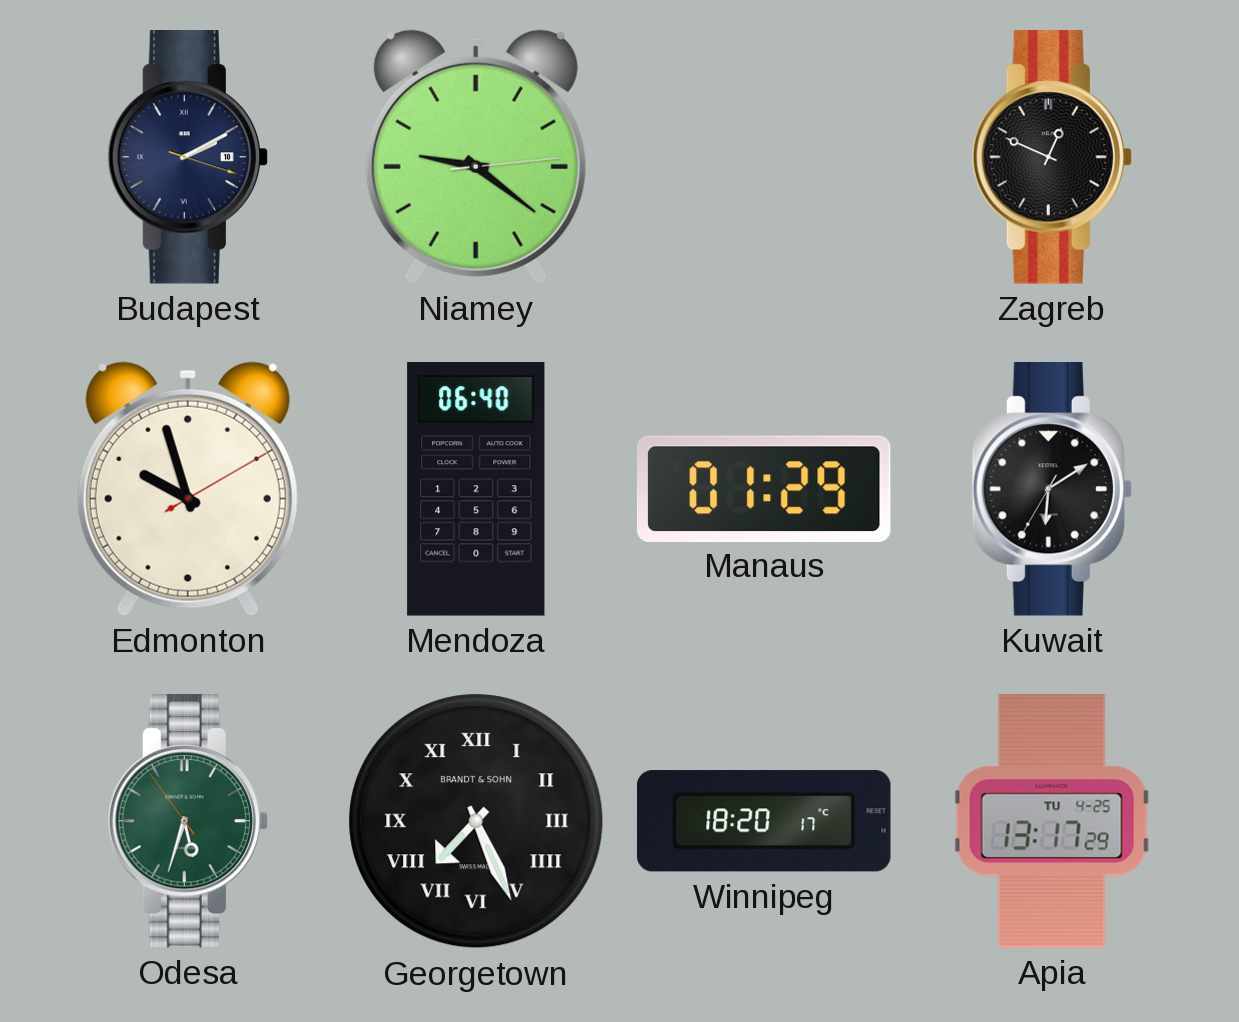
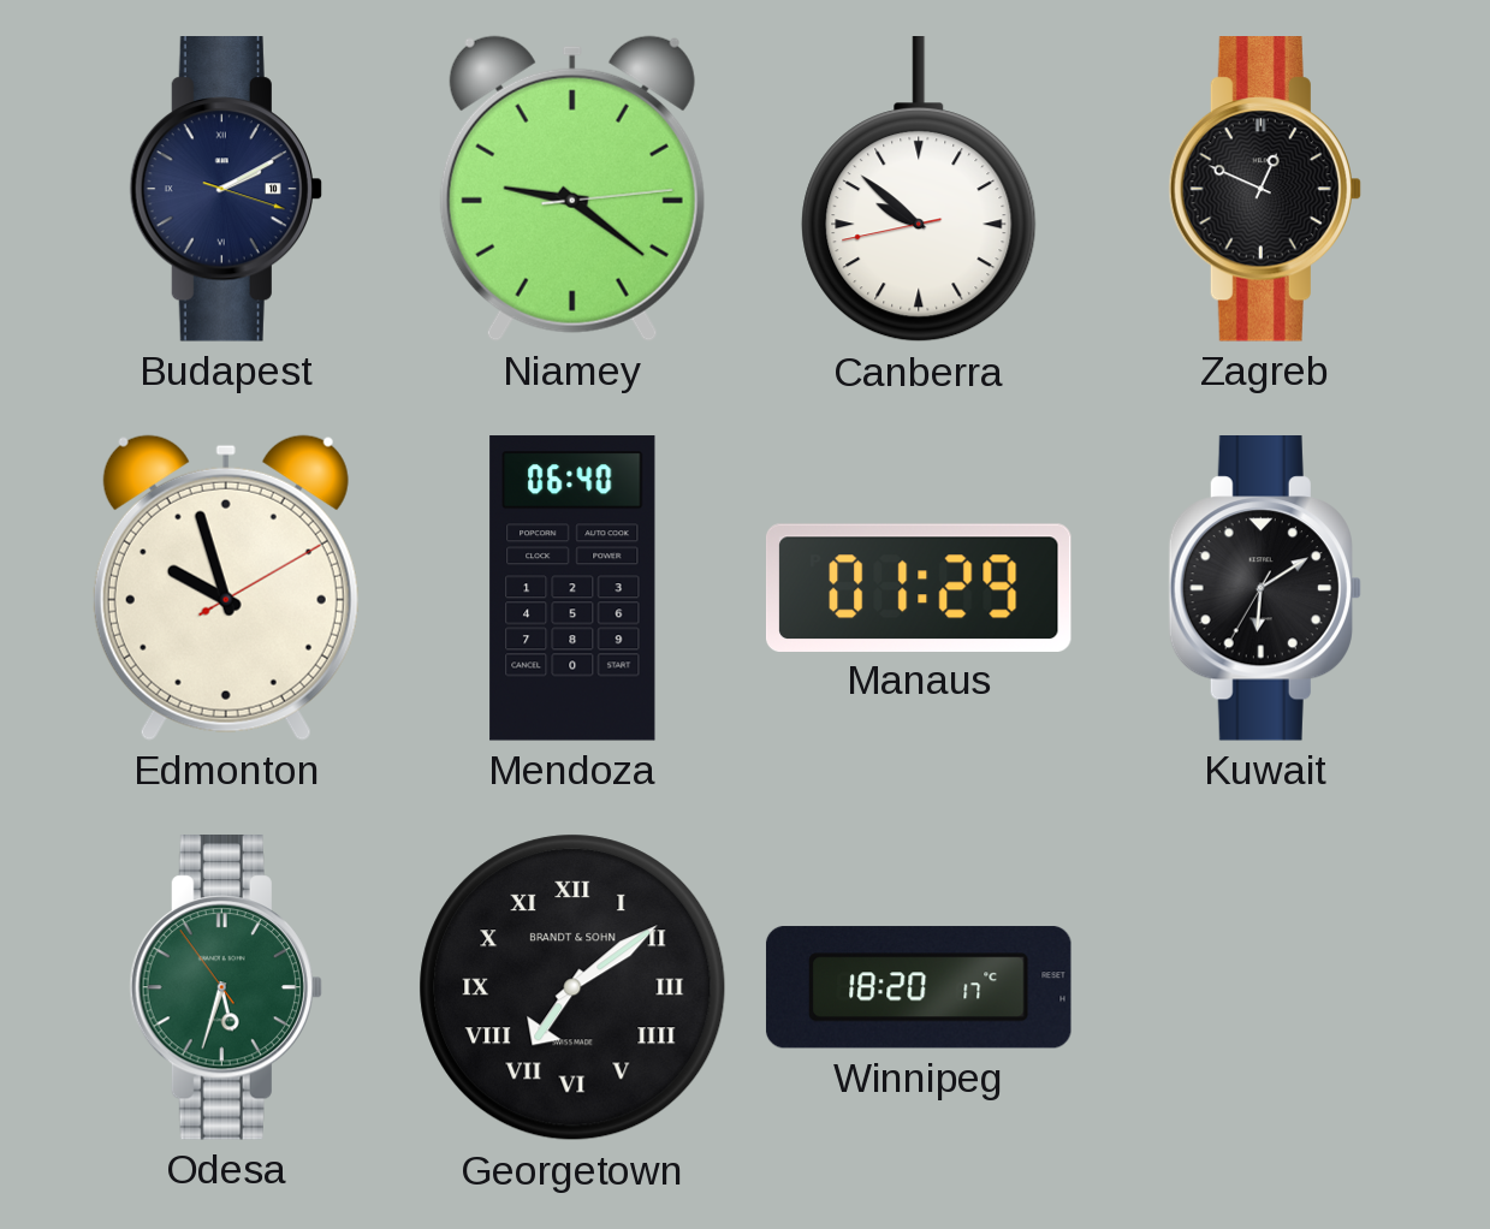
Canberra: none -> 9:51
Georgetown: 7:26 -> 7:09
Apia: 13:17 -> none
